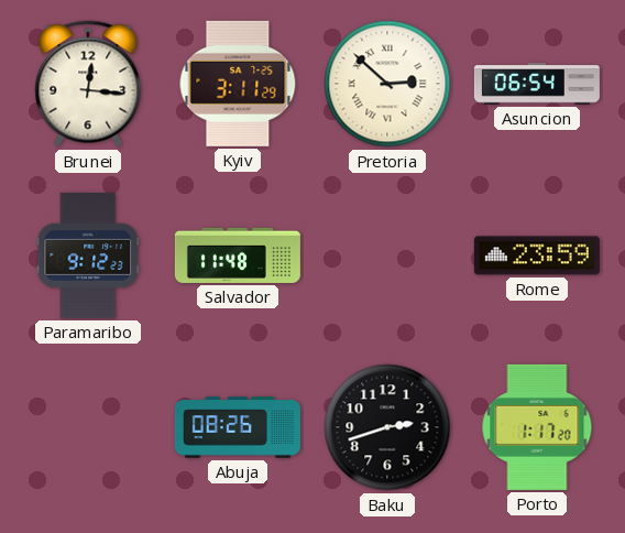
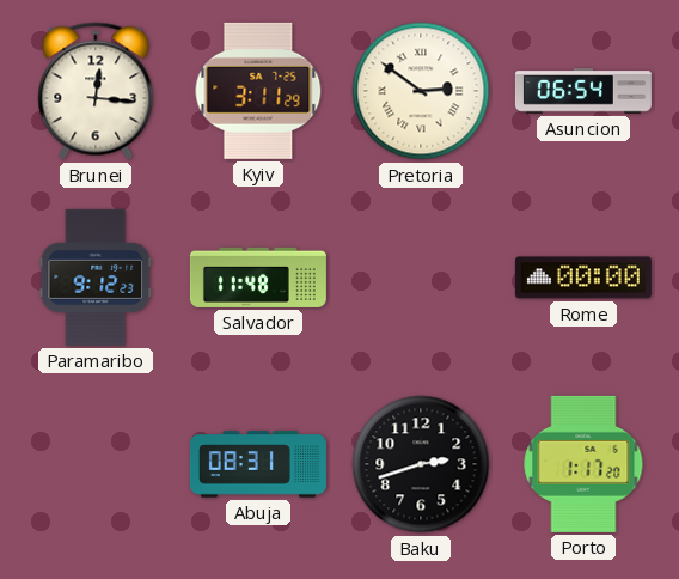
Pretoria: 2:52 -> 2:51
Rome: 23:59 -> 00:00
Abuja: 08:26 -> 08:31
